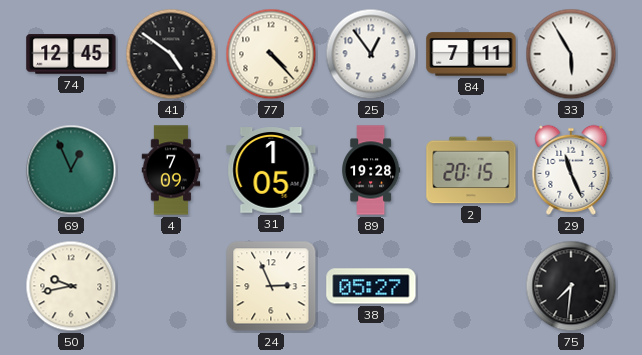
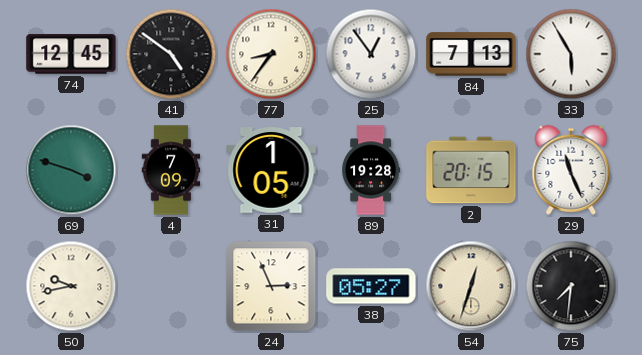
77: 4:23 -> 8:36
84: 7:11 -> 7:13
69: 12:56 -> 3:48
54: none -> 12:33
